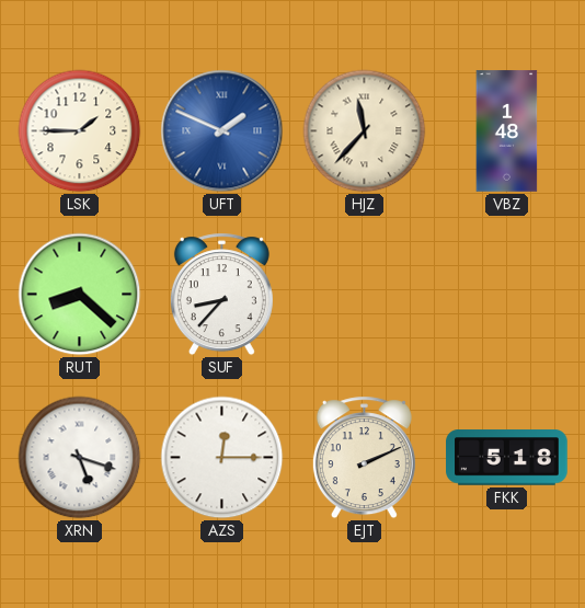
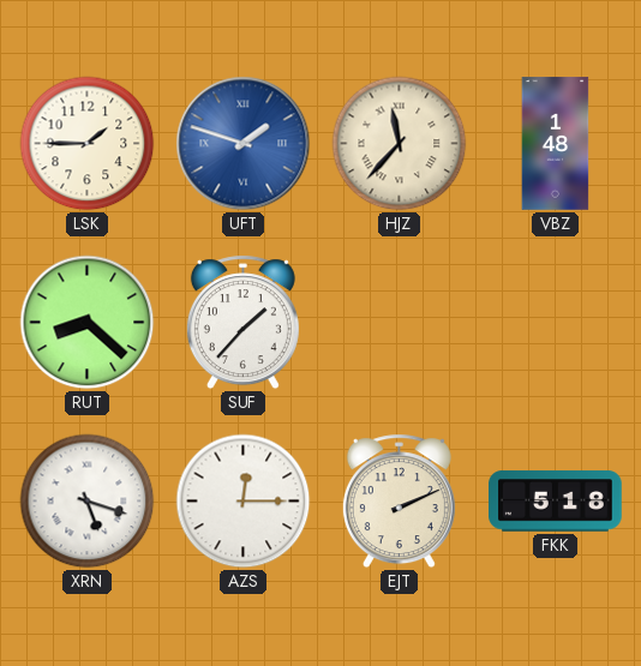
UFT: 1:49 -> 1:48
SUF: 8:37 -> 1:37
